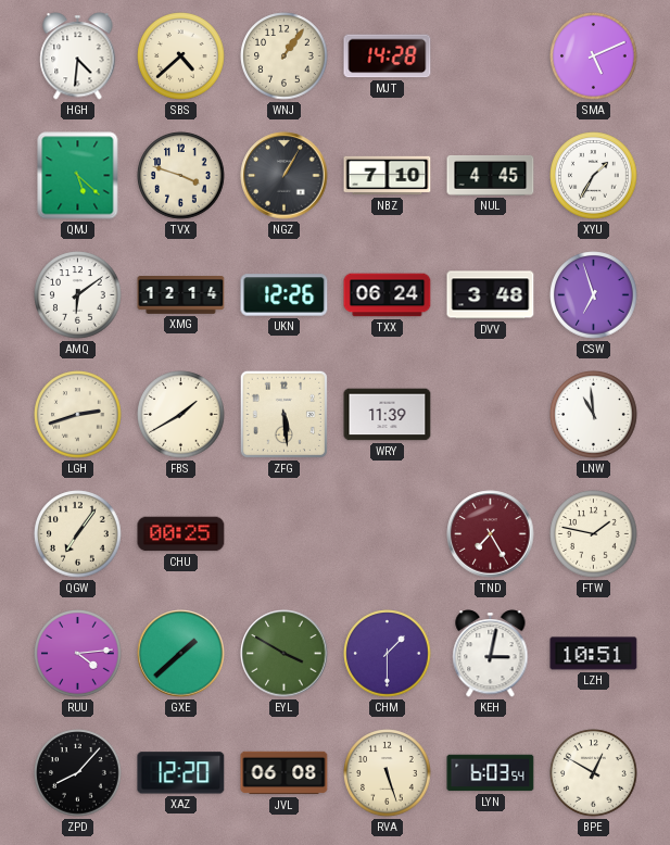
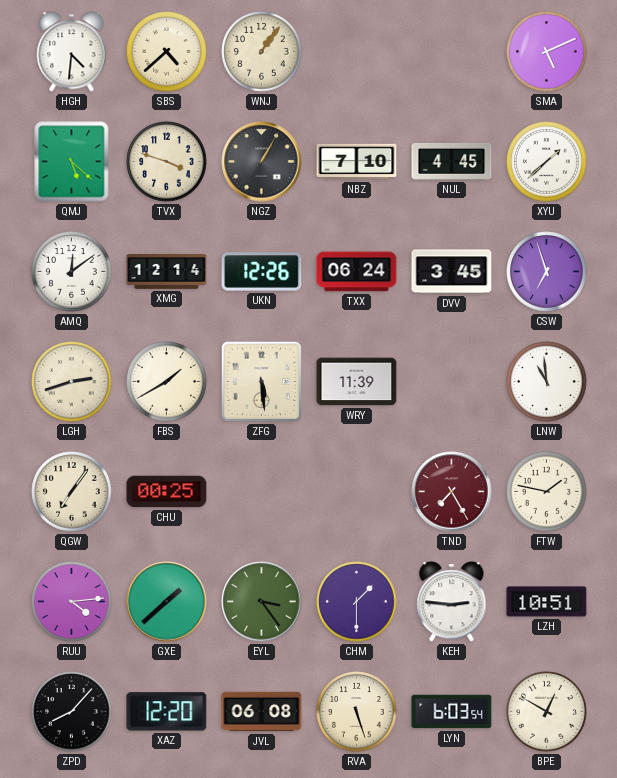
MJT: 14:28 -> none
XYU: 1:35 -> 1:38
AMQ: 6:09 -> 12:09
DVV: 3:48 -> 3:45
EYL: 3:50 -> 3:24
KEH: 3:02 -> 2:46
